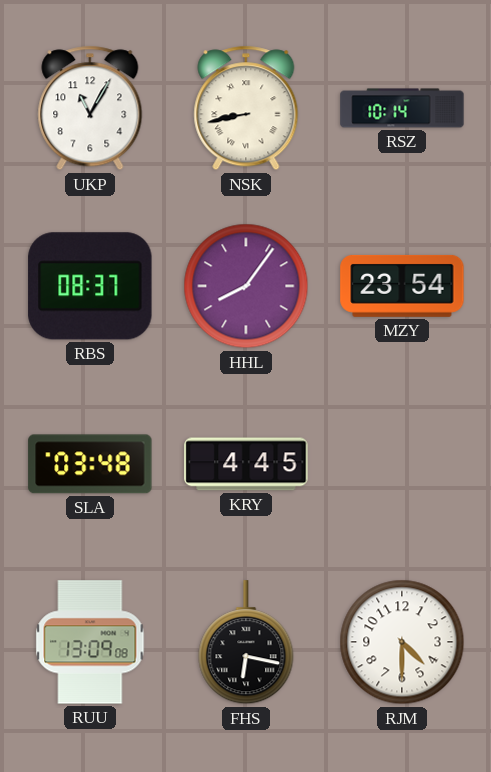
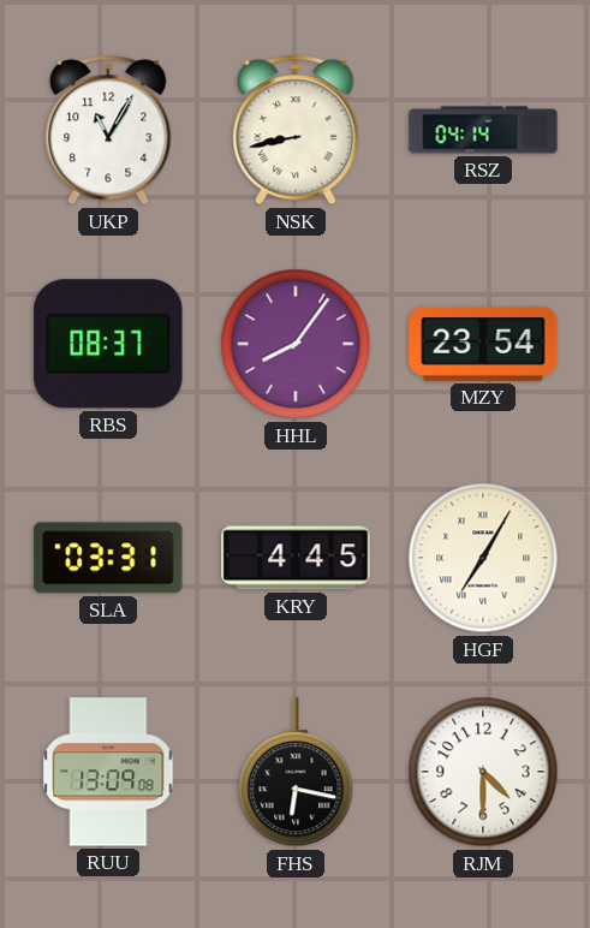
RSZ: 10:14 -> 04:14
SLA: 03:48 -> 03:31
HGF: none -> 7:05
